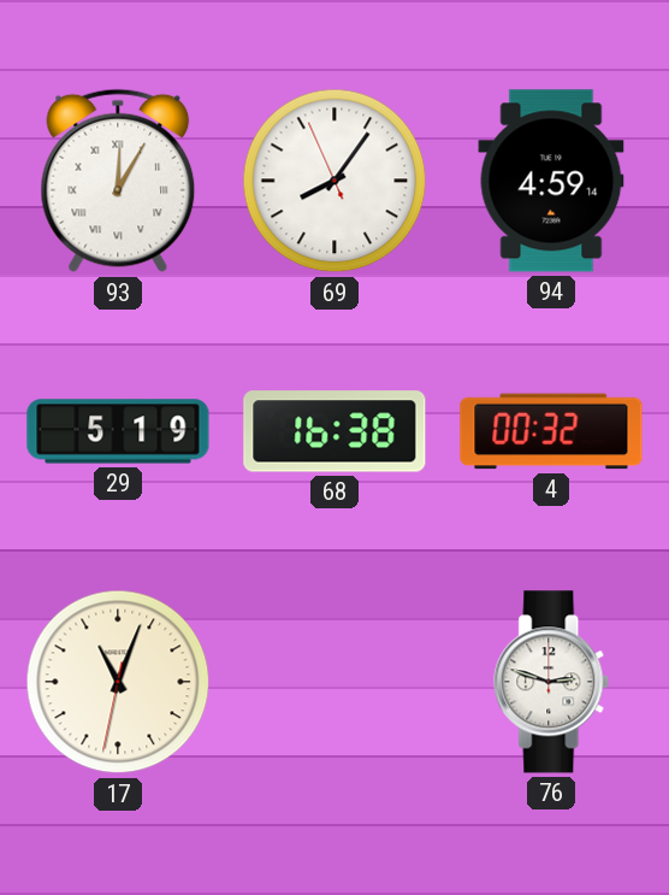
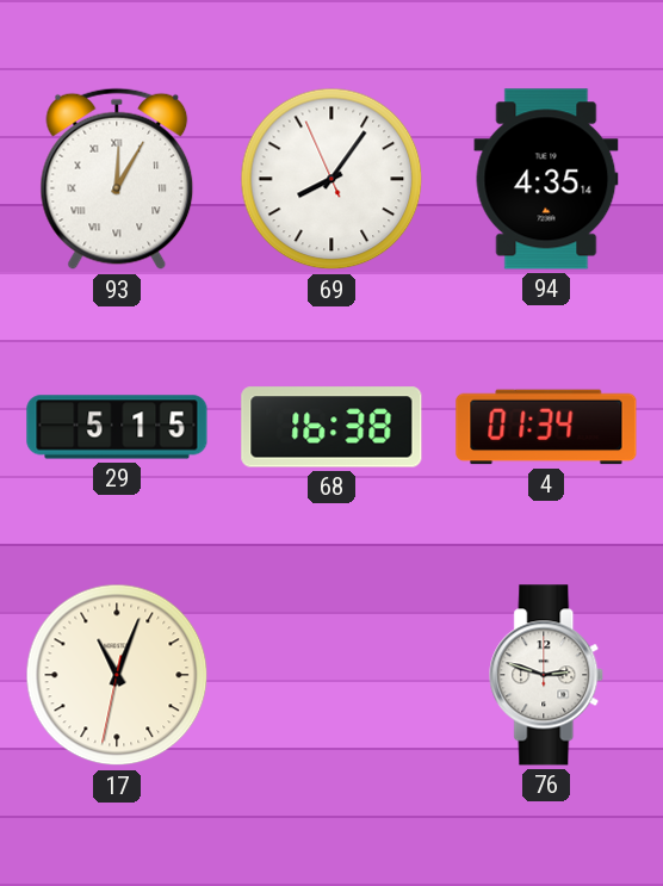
94: 4:59 -> 4:35
29: 5:19 -> 5:15
4: 00:32 -> 01:34
